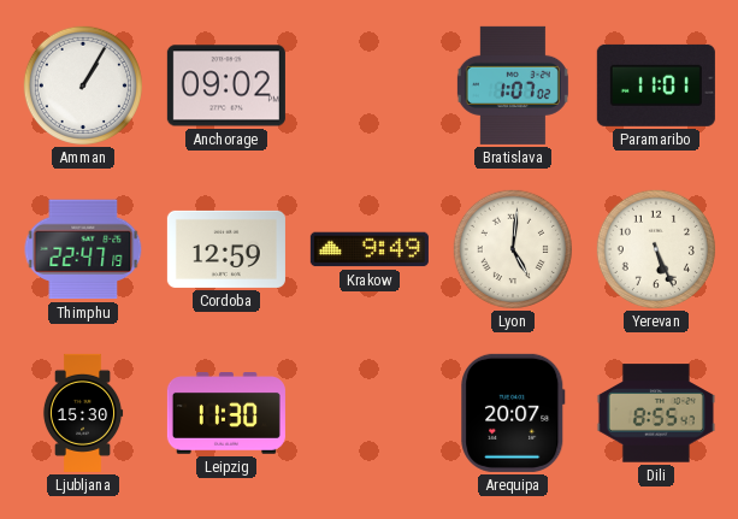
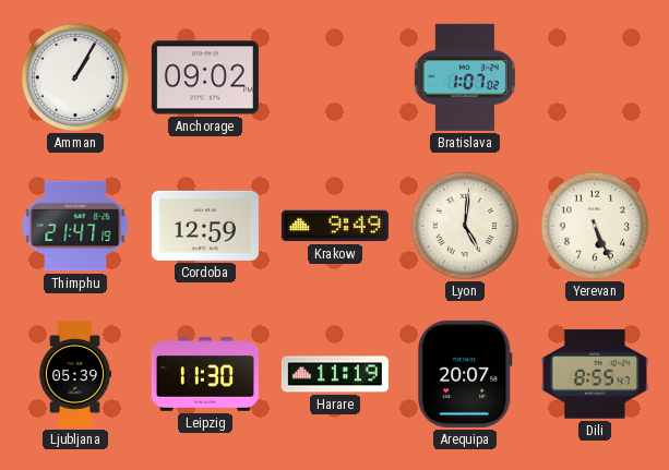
Paramaribo: 11:01 -> none
Thimphu: 22:47 -> 21:47
Ljubljana: 15:30 -> 05:39
Harare: none -> 11:19
